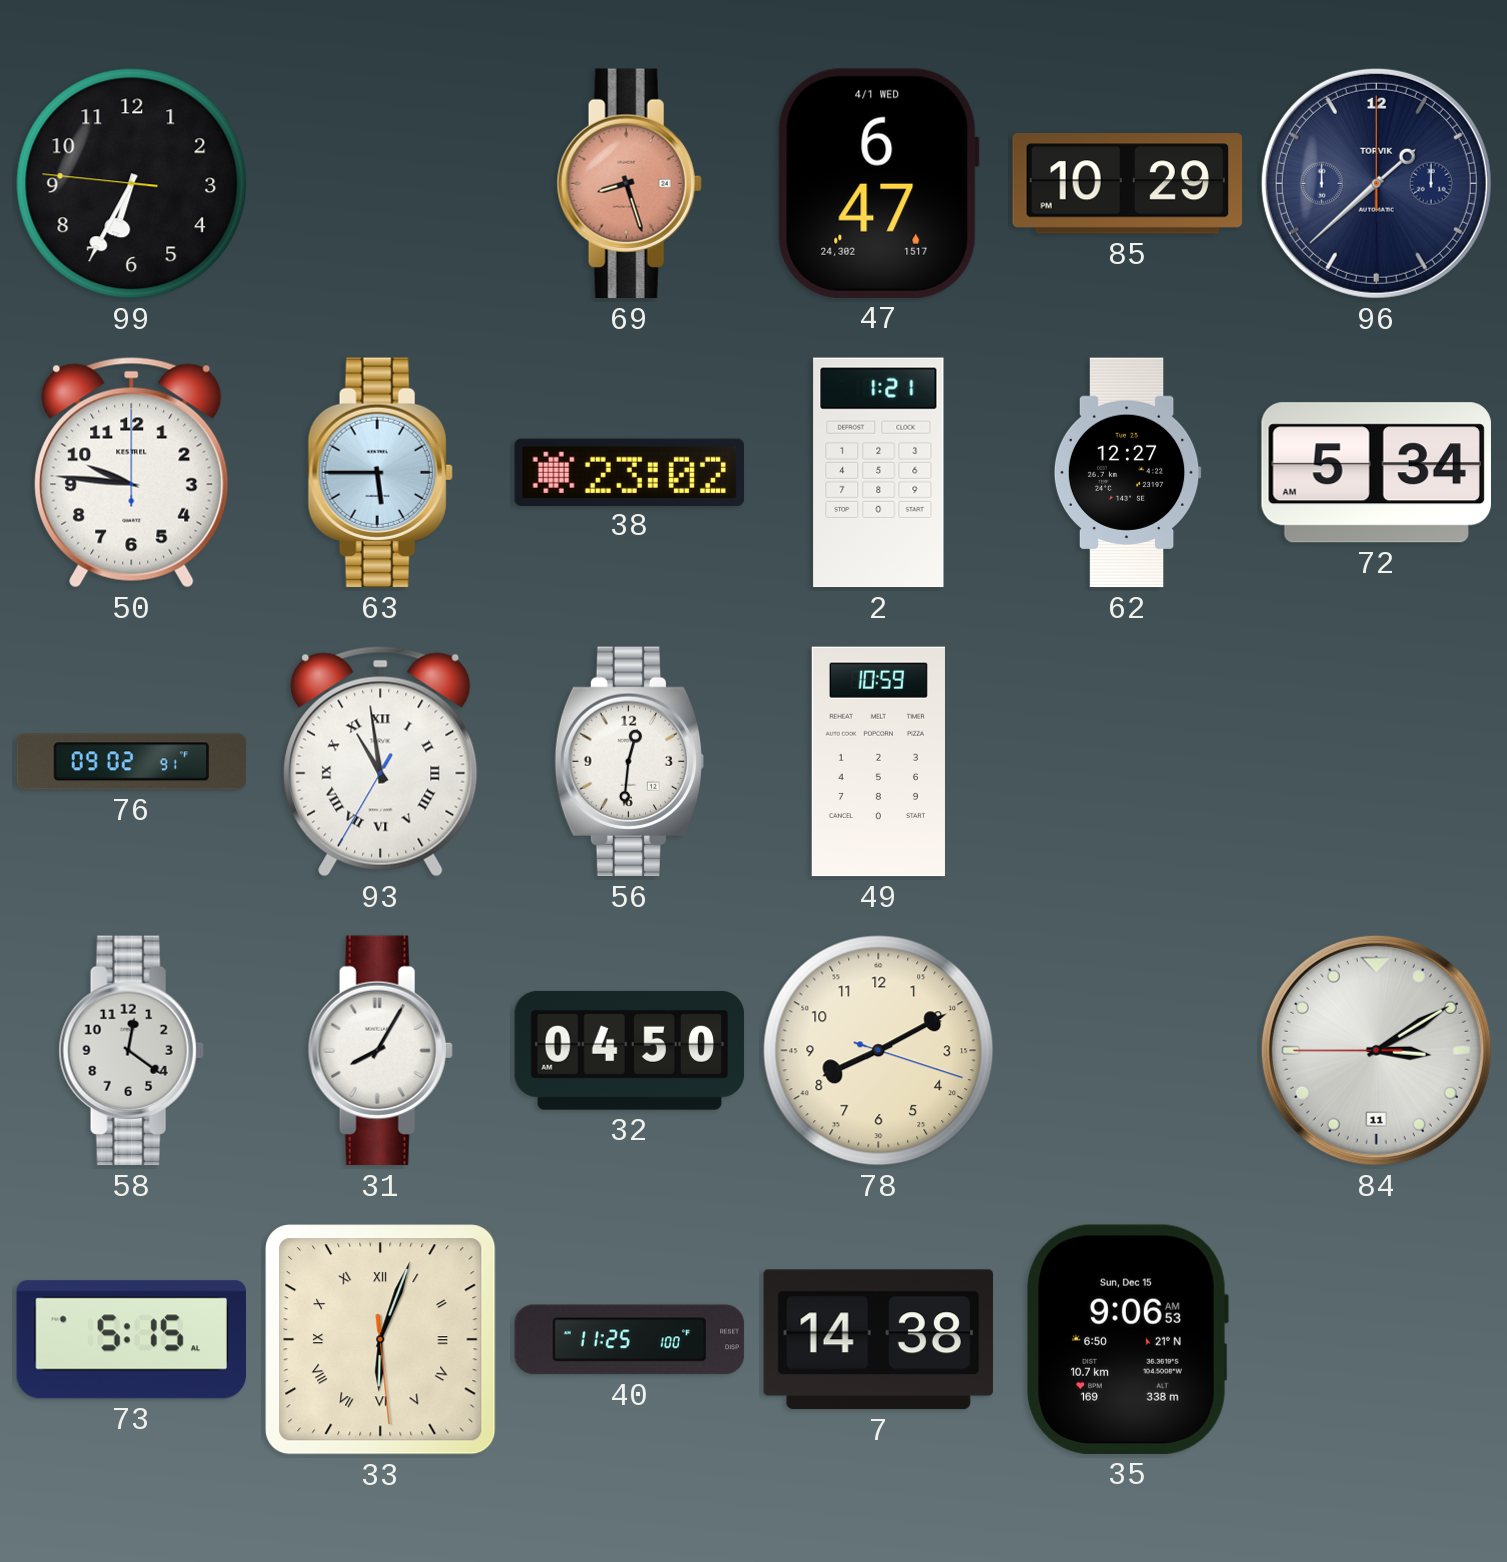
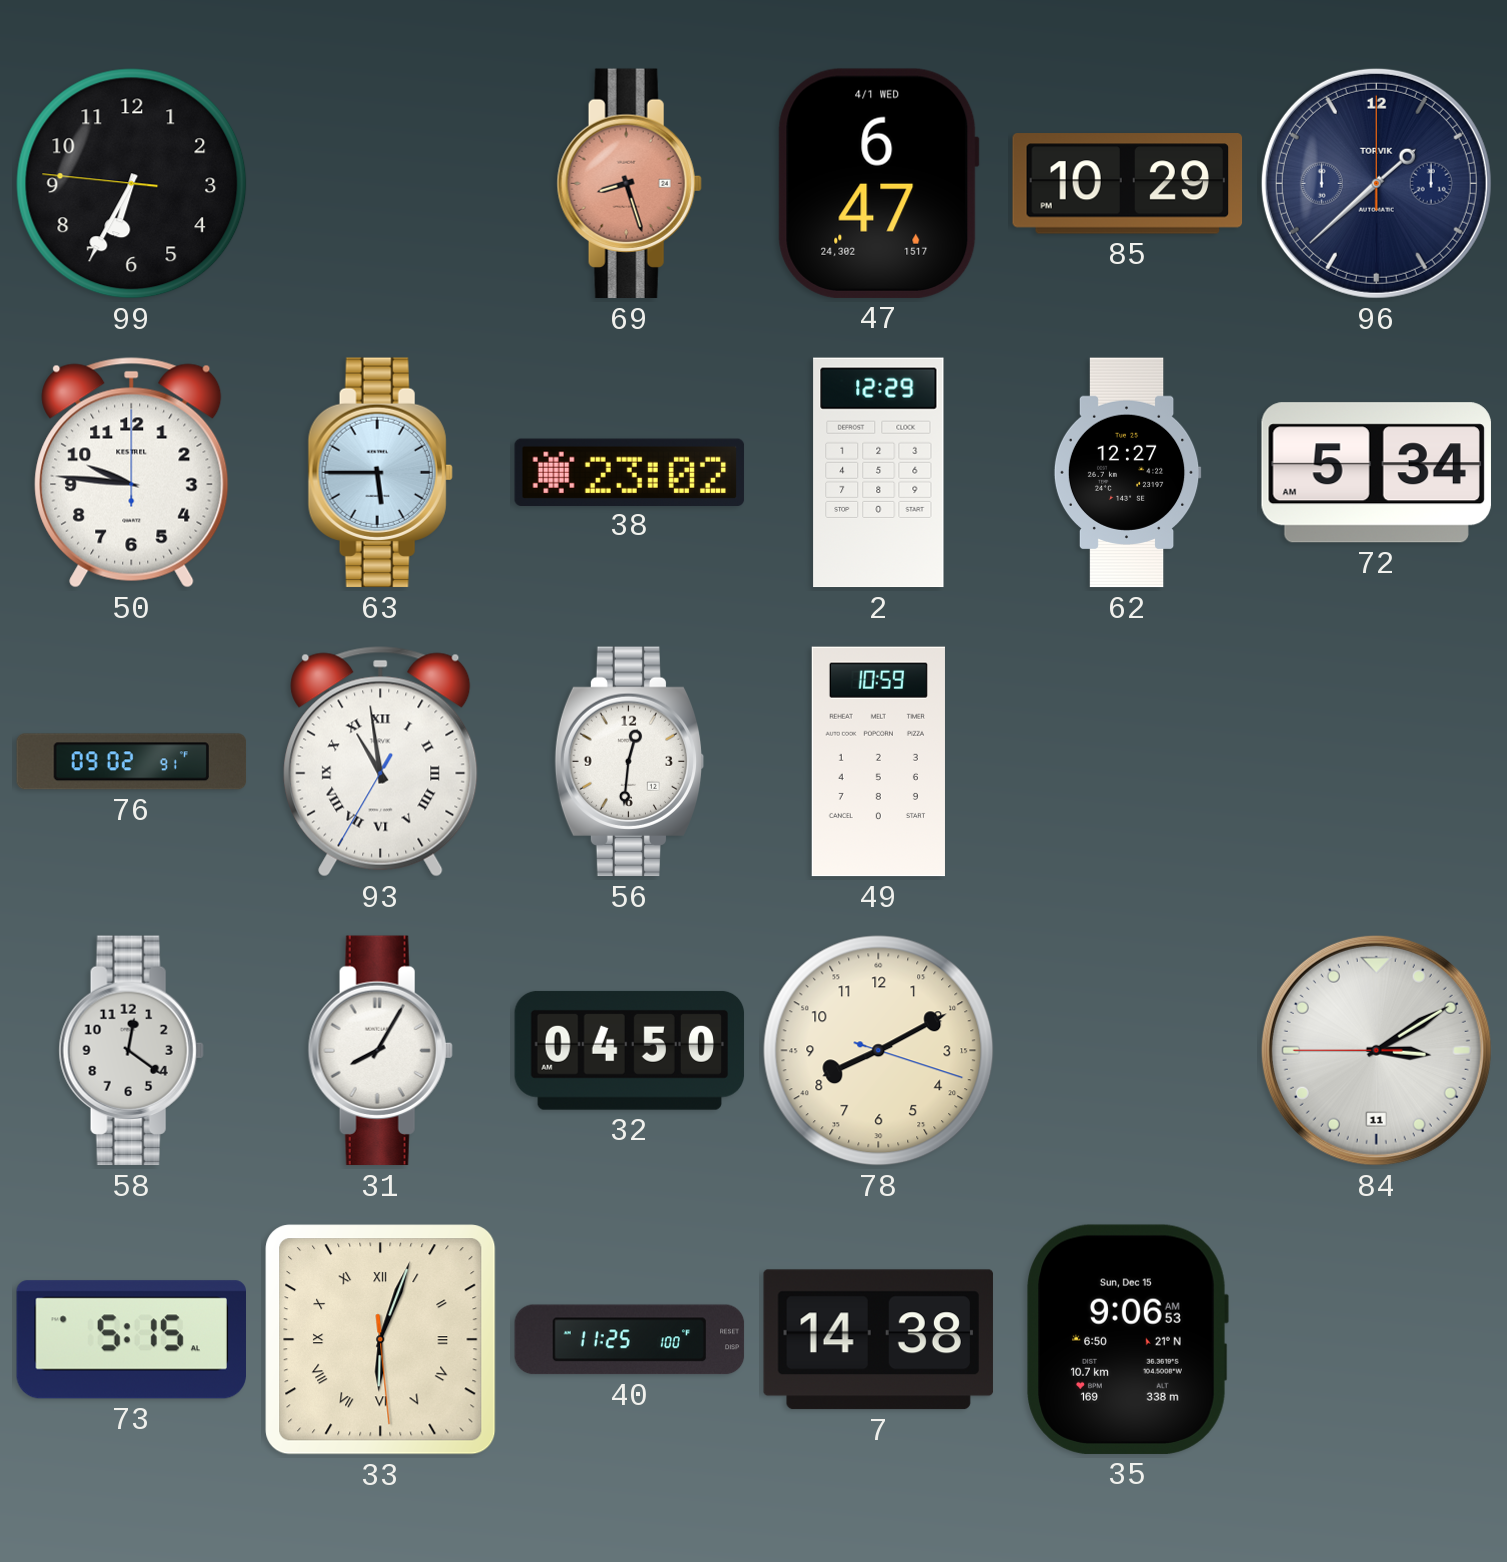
2: 1:21 -> 12:29
